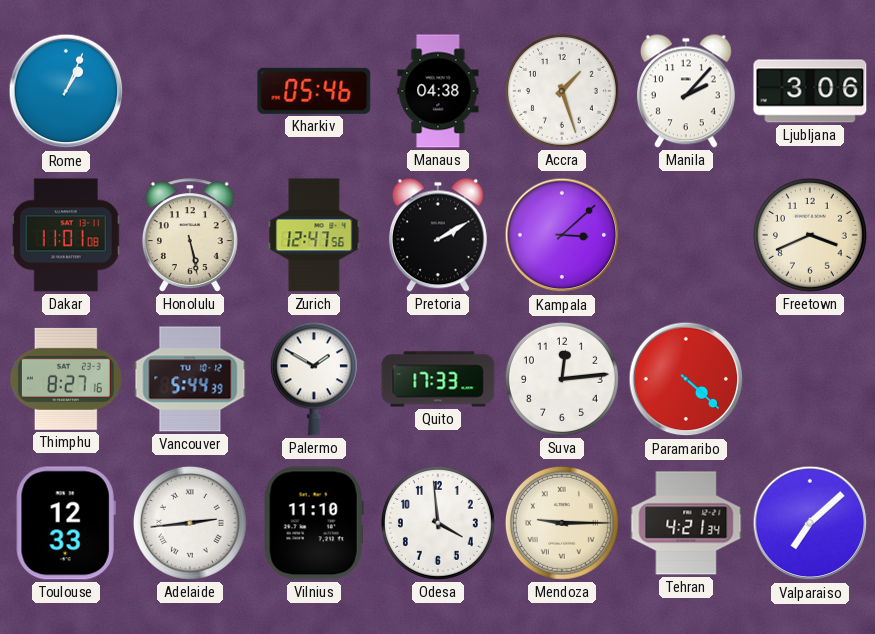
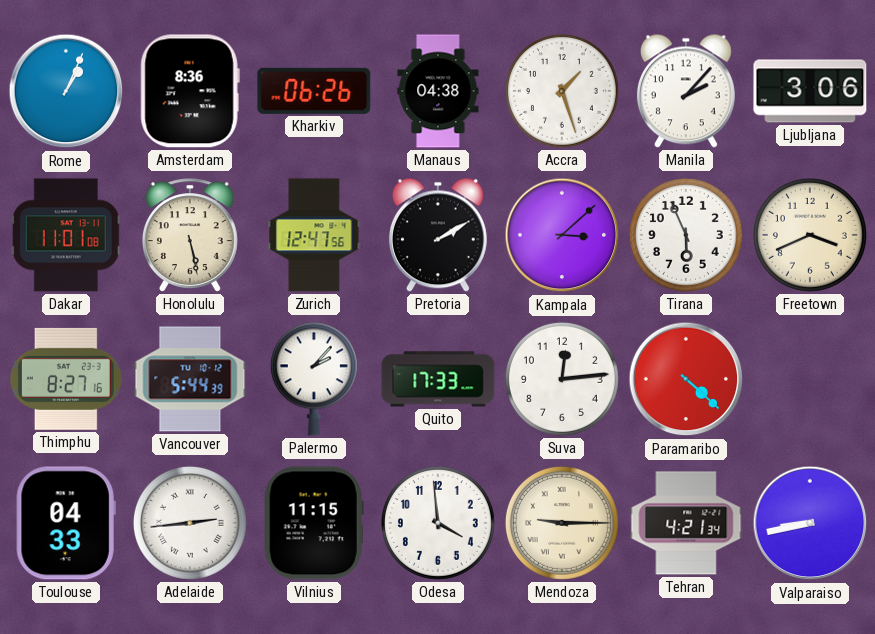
Amsterdam: none -> 8:36
Kharkiv: 05:46 -> 06:26
Tirana: none -> 5:56
Palermo: 1:50 -> 2:07
Toulouse: 12:33 -> 04:33
Vilnius: 11:10 -> 11:15
Valparaiso: 7:08 -> 8:43
